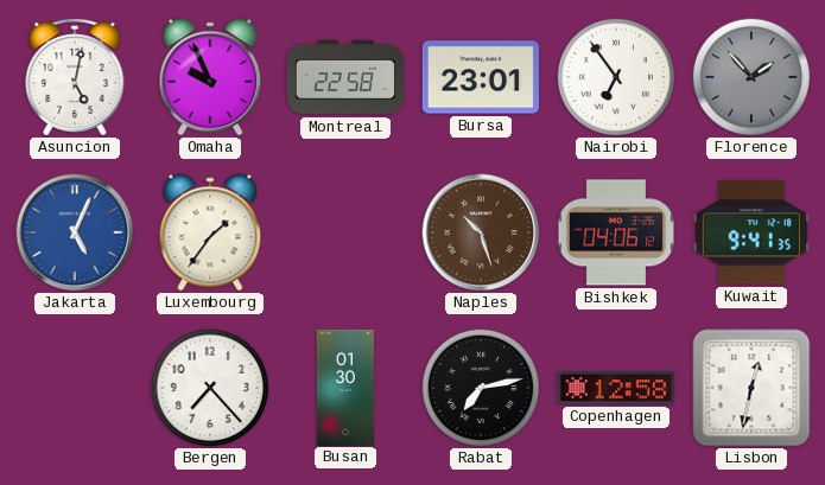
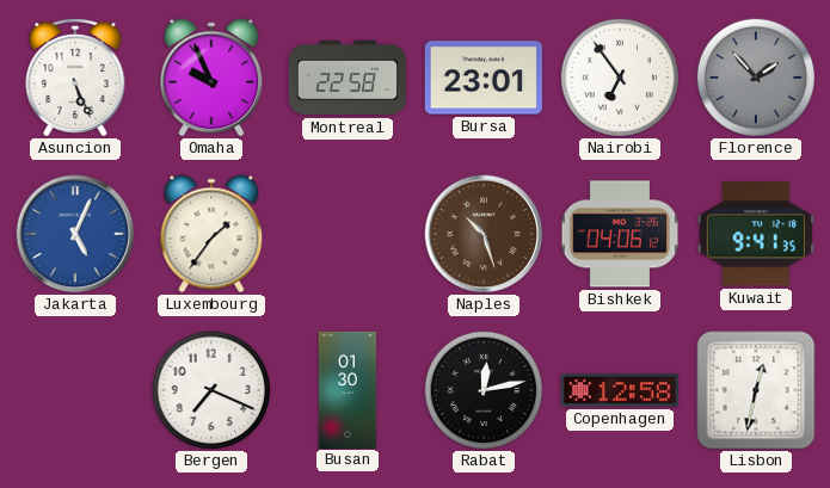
Asuncion: 5:02 -> 5:26
Bergen: 7:23 -> 7:19
Rabat: 7:13 -> 12:13
